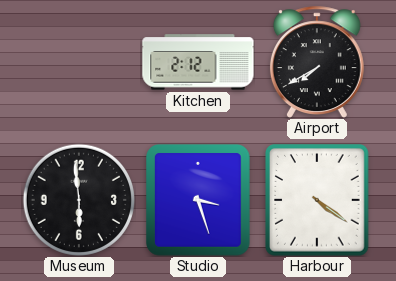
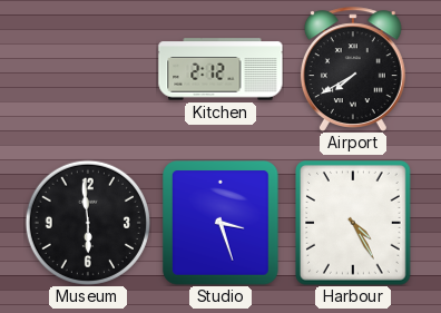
Harbour: 4:21 -> 4:25
